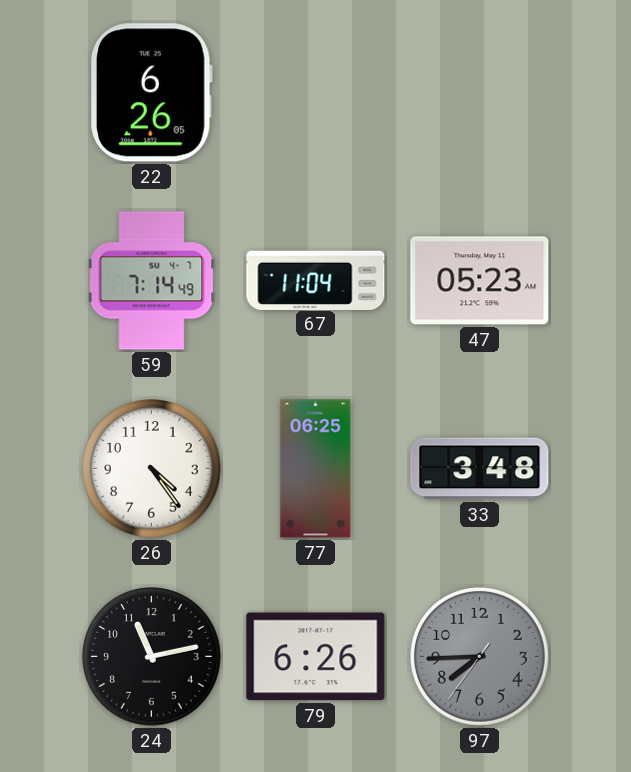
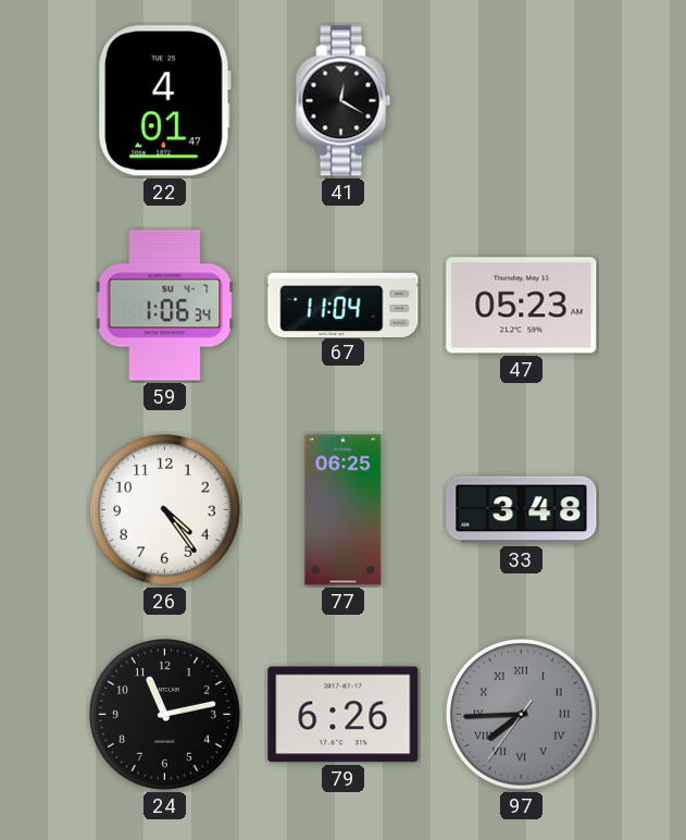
22: 6:26 -> 4:01
41: none -> 12:20
59: 7:14 -> 1:06
97 numerals: Arabic -> Roman
